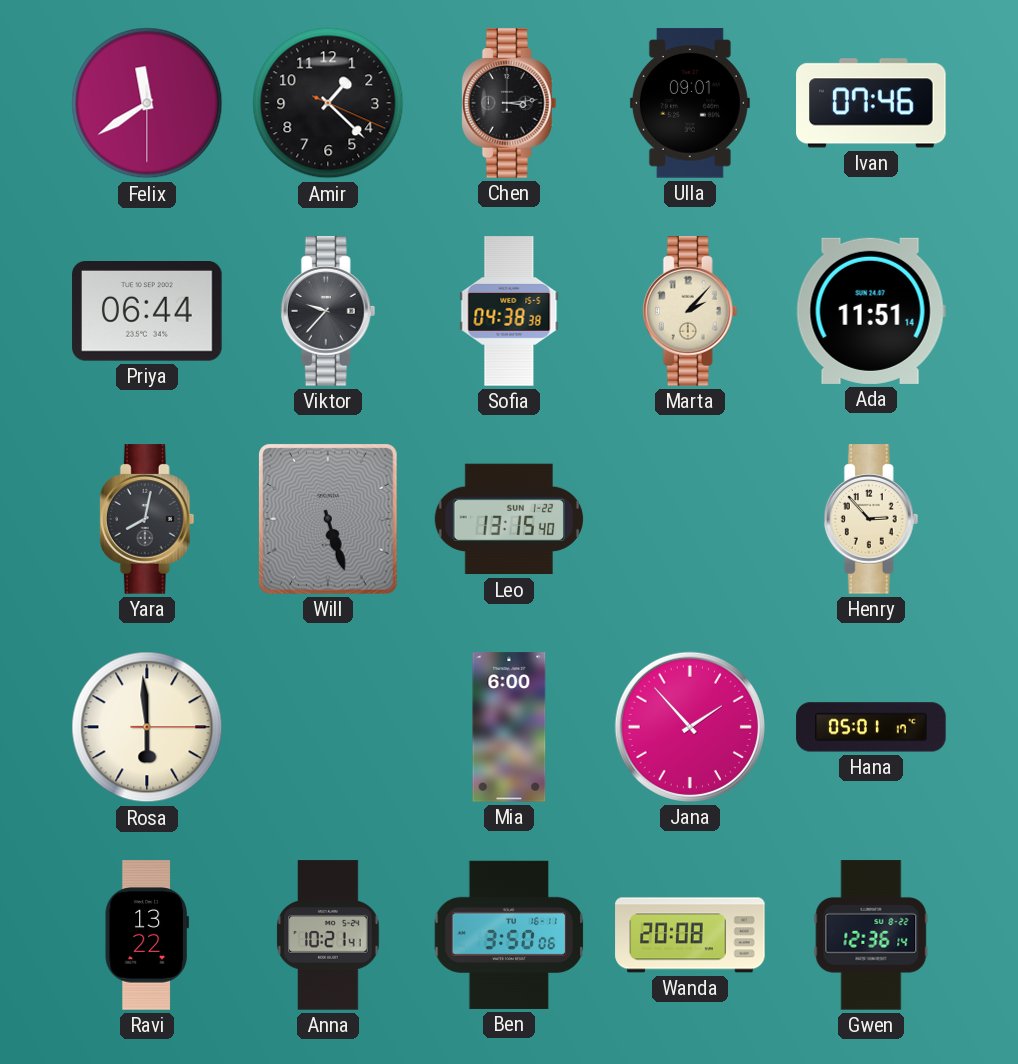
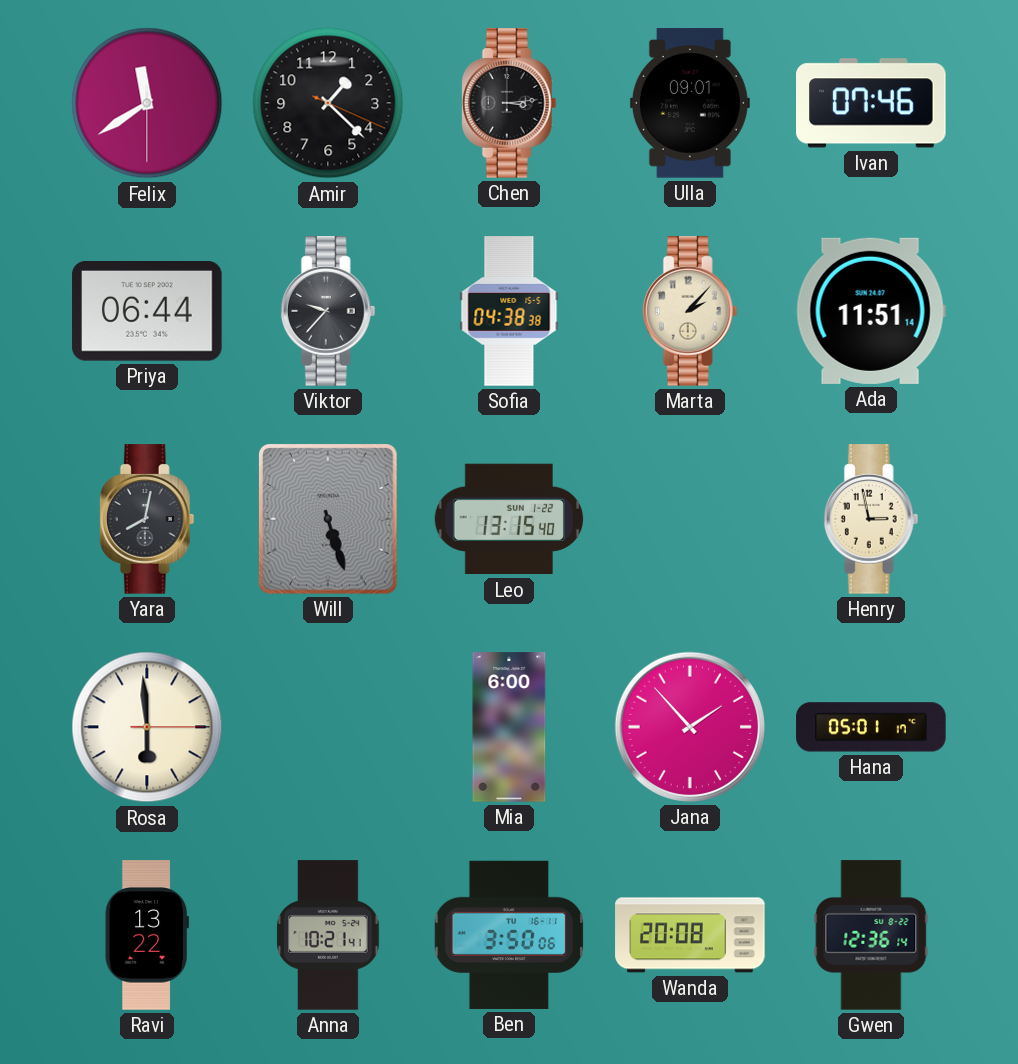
Henry: 2:53 -> 2:58
